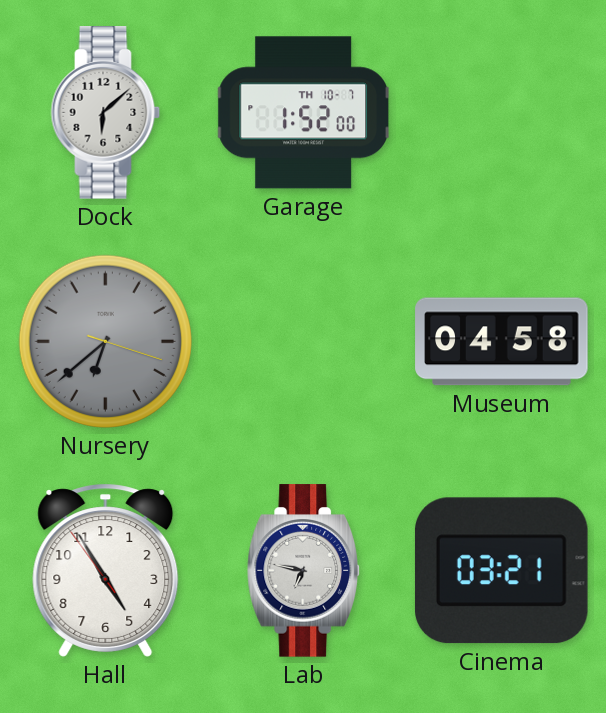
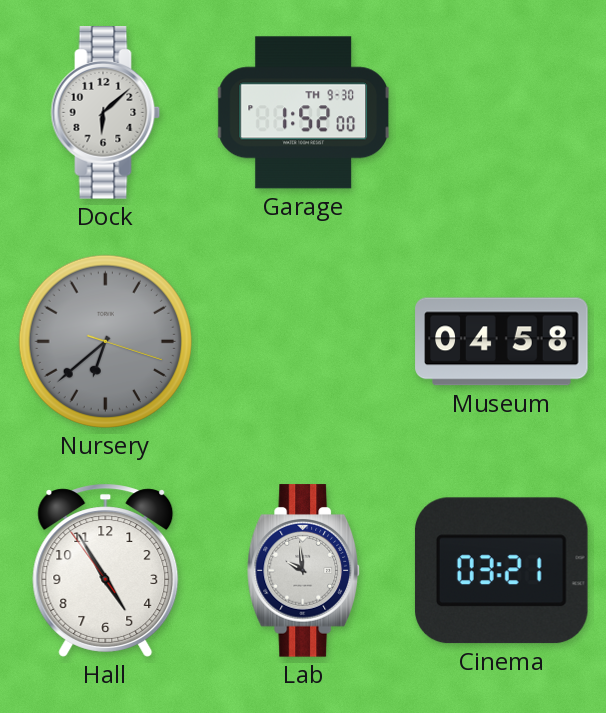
Garage date: TH 10-7 -> TH 9-30
Lab: 6:47 -> 9:59
